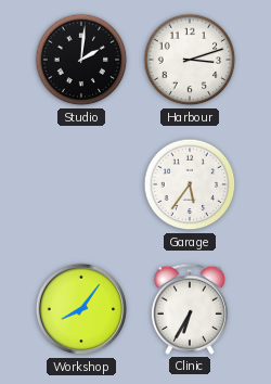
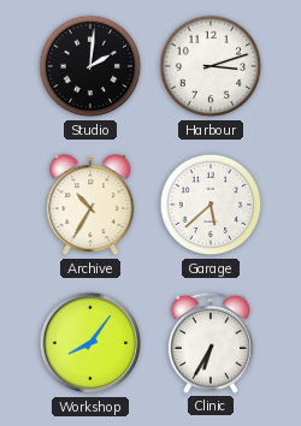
Archive: none -> 10:35
Garage: 5:36 -> 5:38
